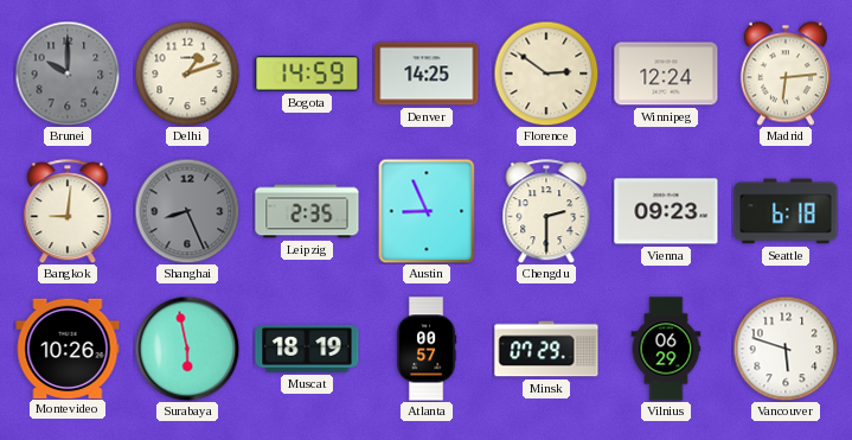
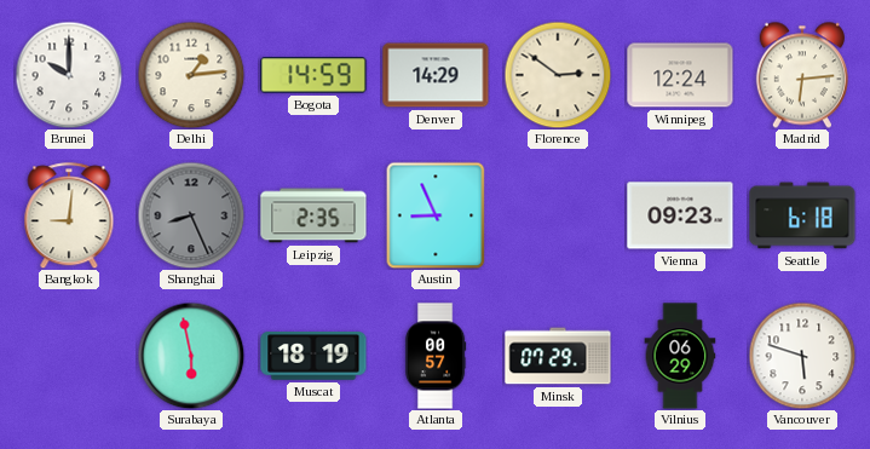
Brunei dial: grey -> white
Delhi: 1:12 -> 1:14
Denver: 14:25 -> 14:29
Chengdu: 2:30 -> none
Montevideo: 10:26 -> none
